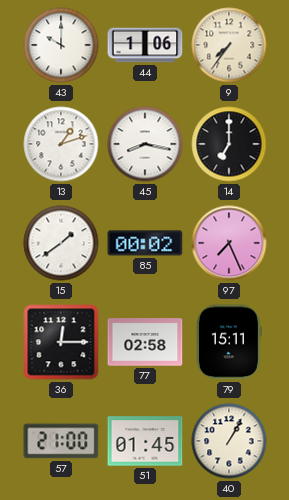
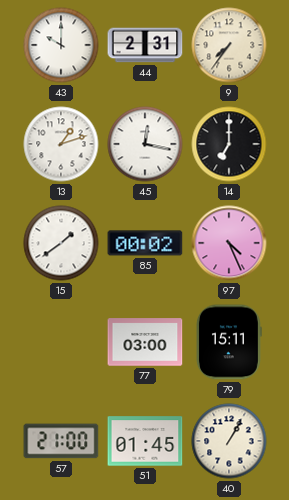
44: 1:06 -> 2:31
45: 8:17 -> 12:17
97: 7:26 -> 4:26
36: 12:15 -> none
77: 02:58 -> 03:00
